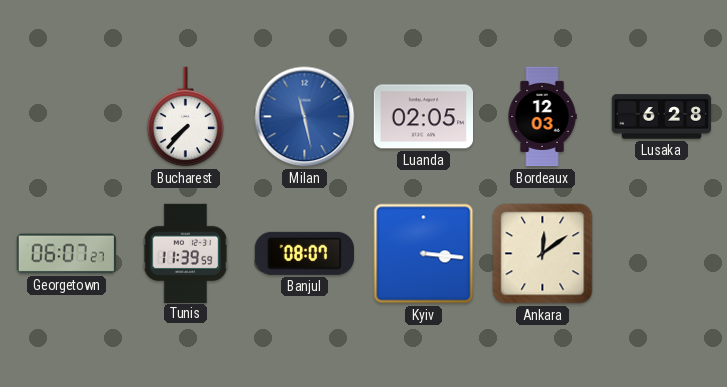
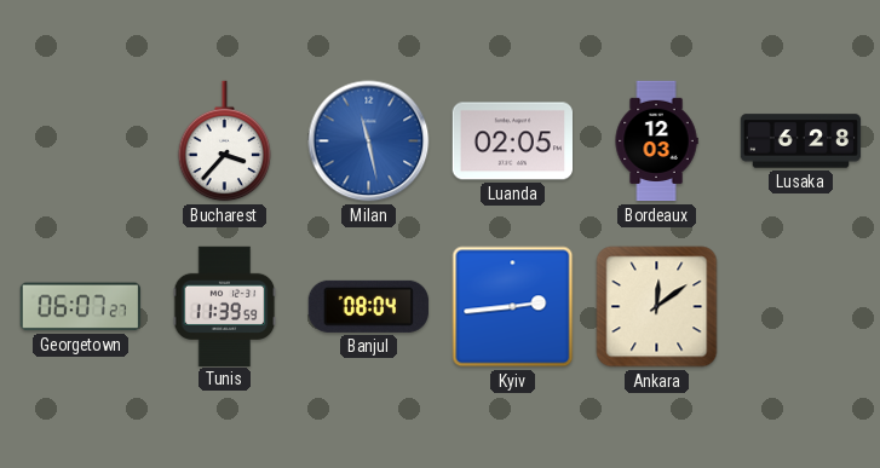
Bucharest: 7:37 -> 3:37
Banjul: 08:07 -> 08:04
Kyiv: 3:16 -> 2:44
